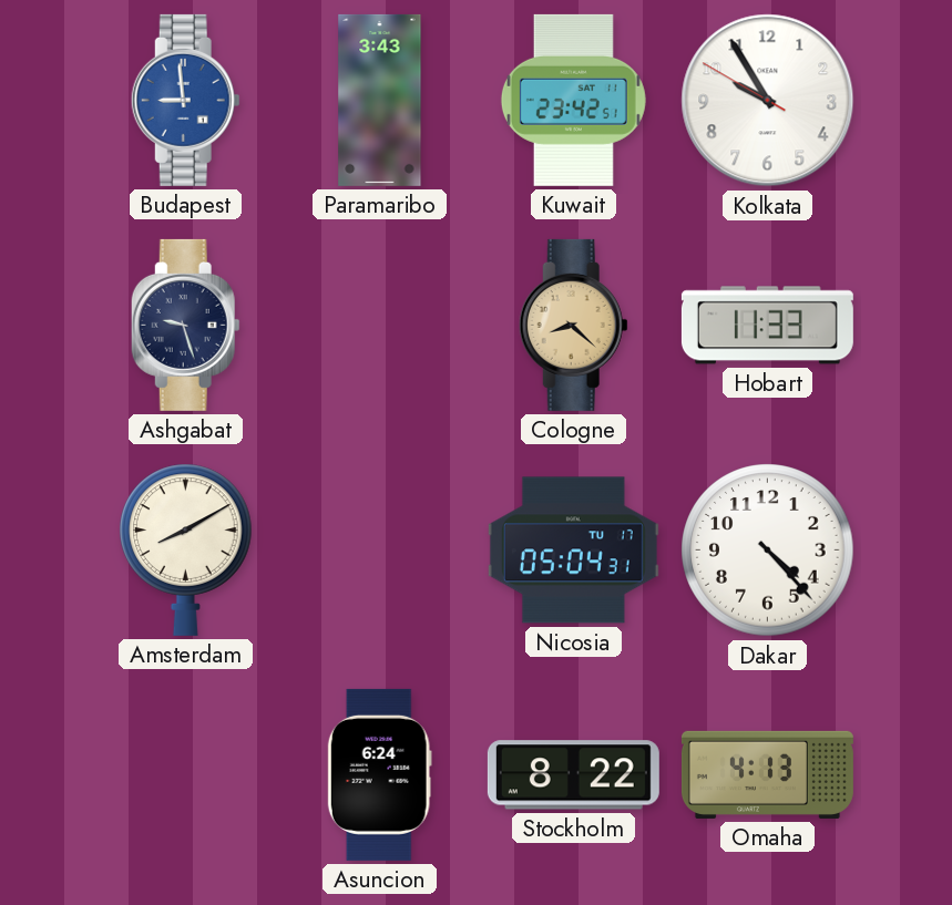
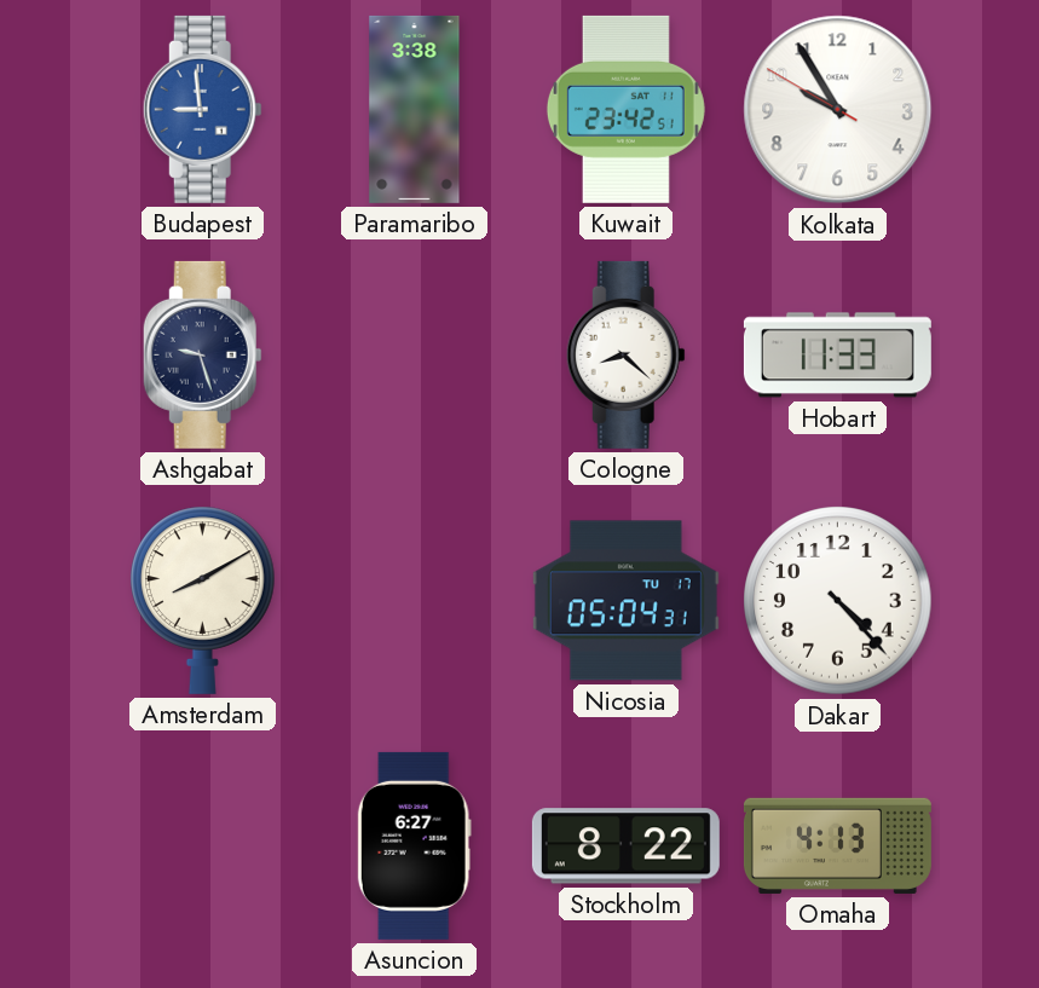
Paramaribo: 3:43 -> 3:38
Cologne dial: champagne -> white
Asuncion: 6:24 -> 6:27
